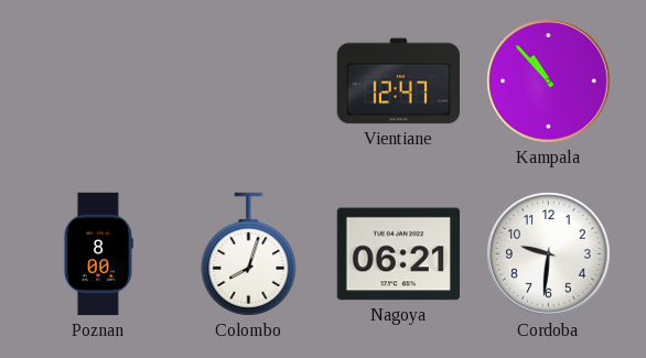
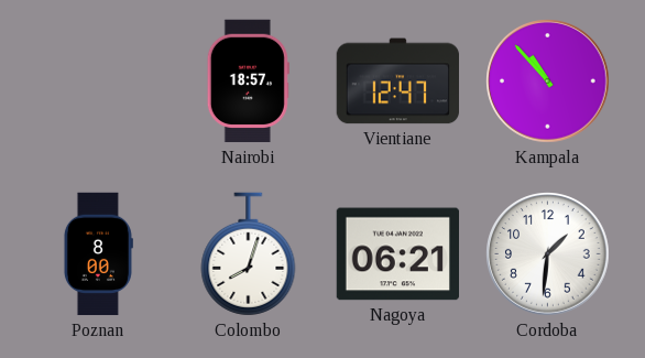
Nairobi: none -> 18:57
Cordoba: 9:31 -> 1:31
